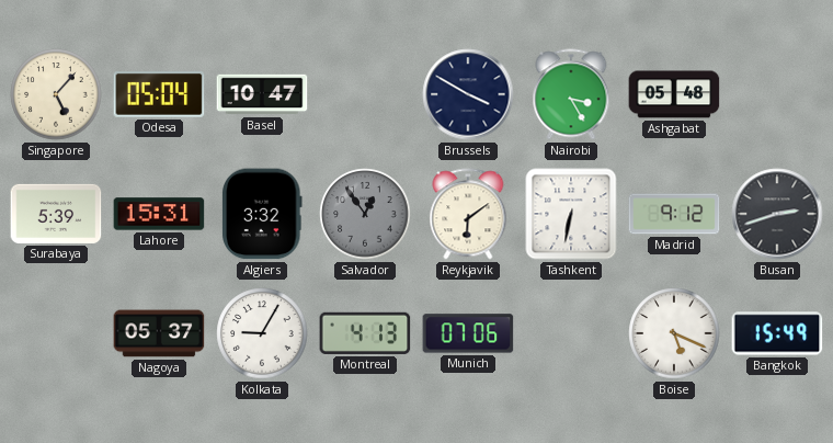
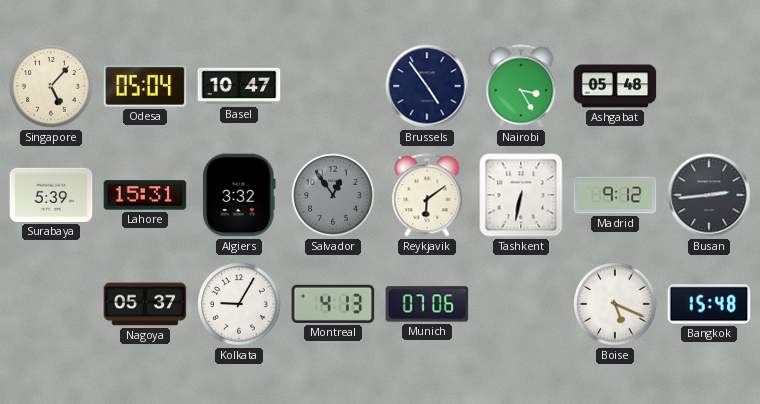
Brussels: 3:50 -> 4:54
Busan: 2:42 -> 2:44
Bangkok: 15:49 -> 15:48
